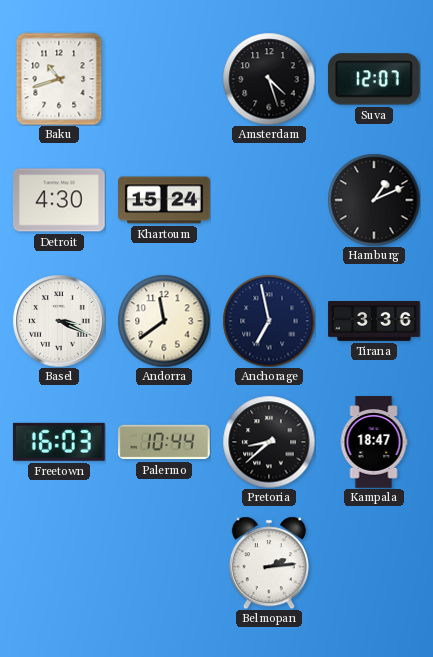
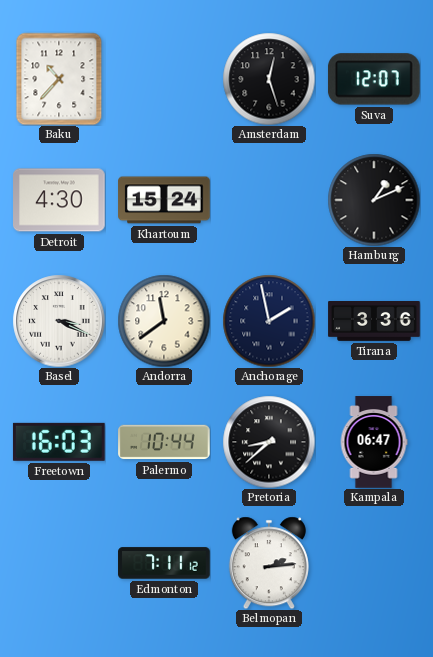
Baku: 10:42 -> 10:37
Amsterdam: 4:27 -> 12:27
Anchorage: 6:58 -> 1:58
Kampala: 18:47 -> 06:47
Edmonton: none -> 7:11
